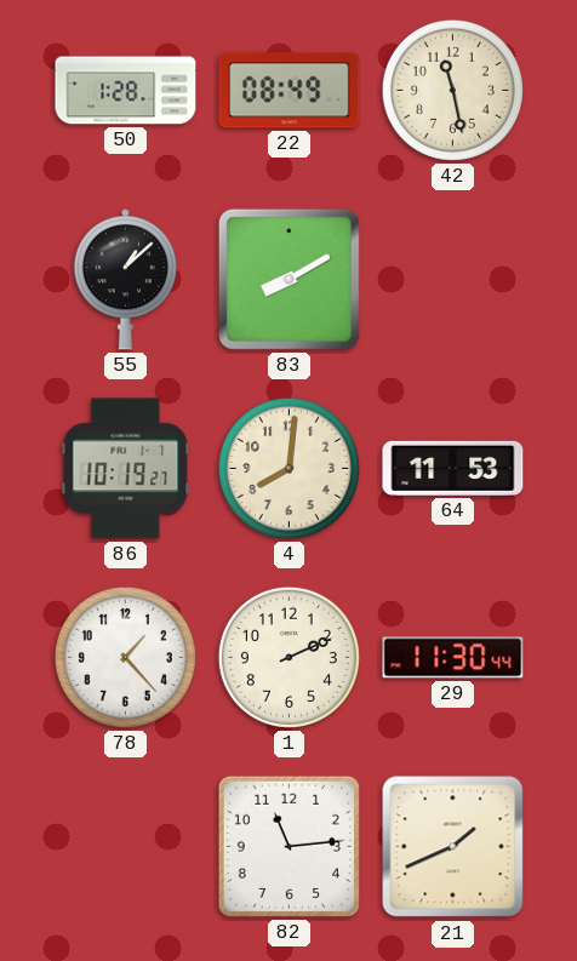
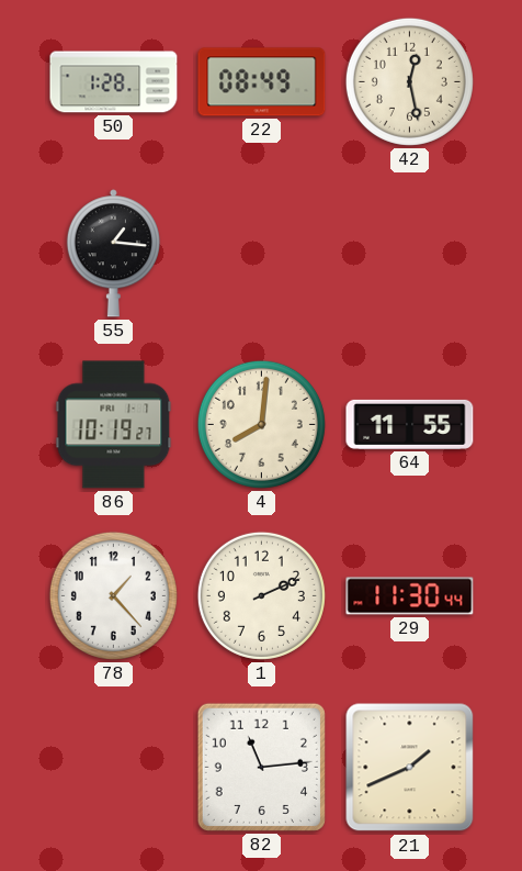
42: 11:28 -> 12:28
55: 1:08 -> 1:16
83: 8:10 -> none
64: 11:53 -> 11:55
